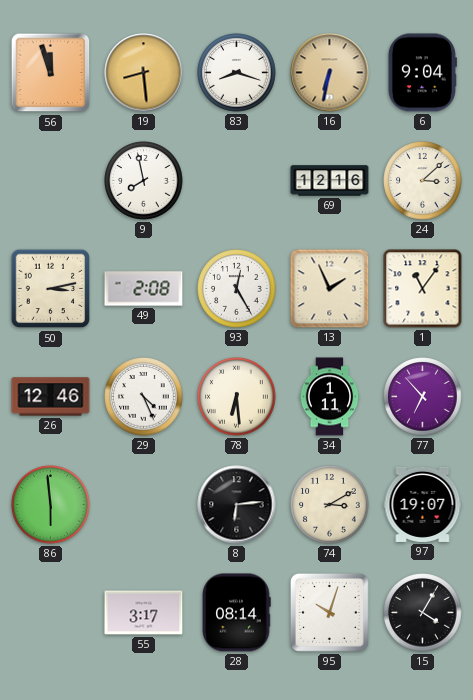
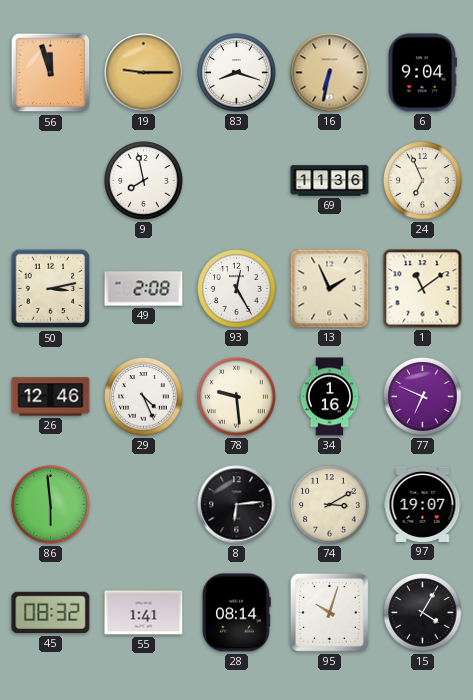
19: 8:29 -> 9:15
69: 12:16 -> 11:36
24: 3:08 -> 6:56
1: 11:06 -> 11:09
78: 6:29 -> 9:29
34: 1:11 -> 1:16
77: 6:53 -> 6:49
45: none -> 08:32
55: 3:17 -> 1:41
